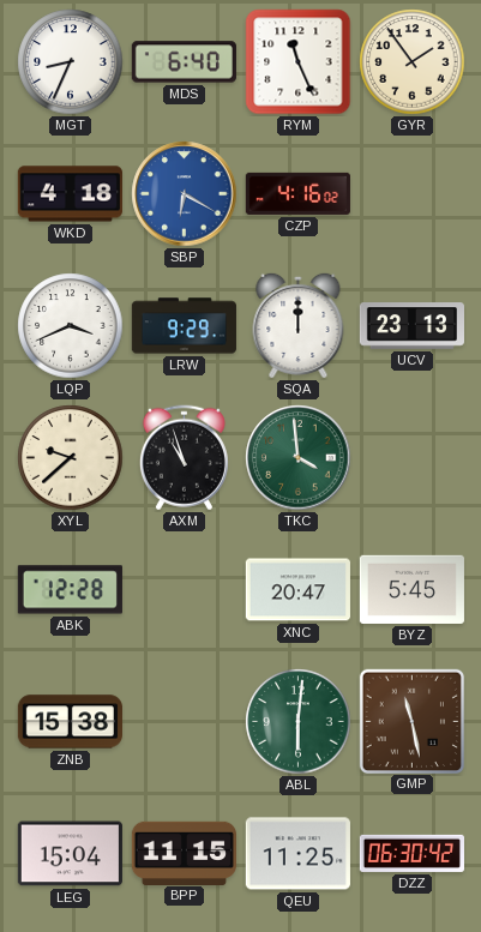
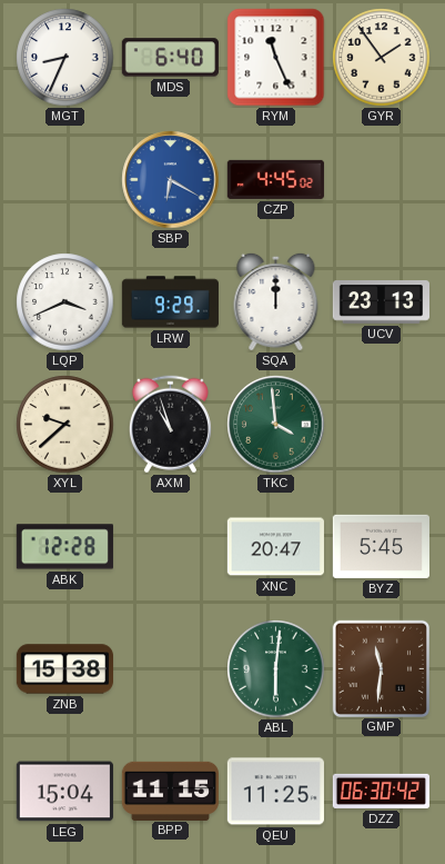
WKD: 4:18 -> none
CZP: 4:16 -> 4:45
GMP: 11:28 -> 11:31
